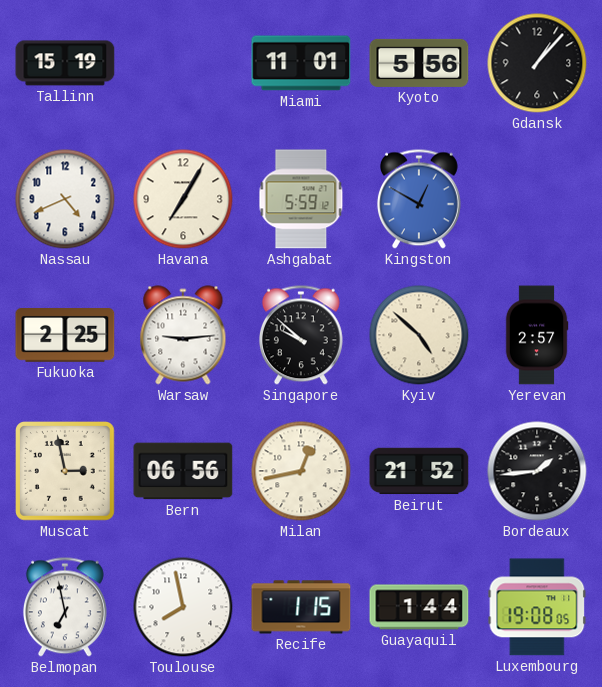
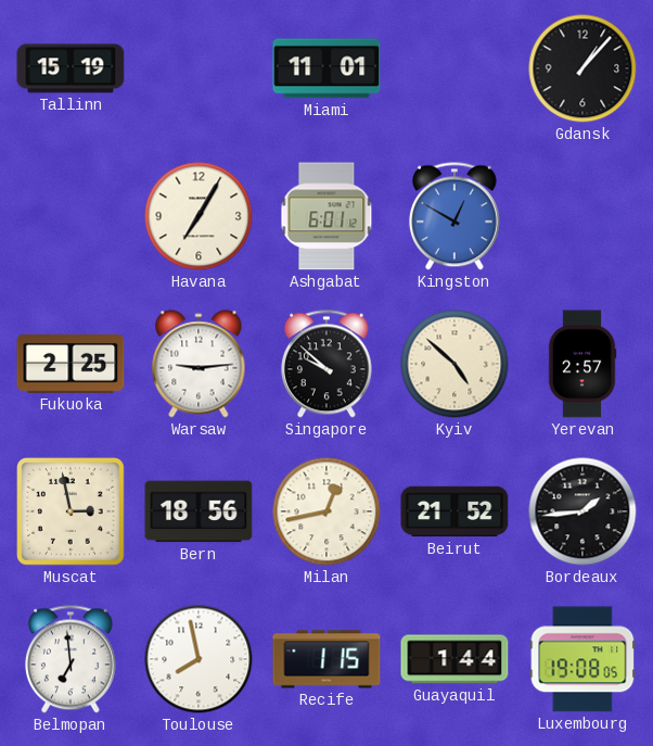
Kyoto: 5:56 -> none
Nassau: 4:41 -> none
Ashgabat: 5:59 -> 6:01
Bern: 06:56 -> 18:56
Belmopan: 6:58 -> 6:59
